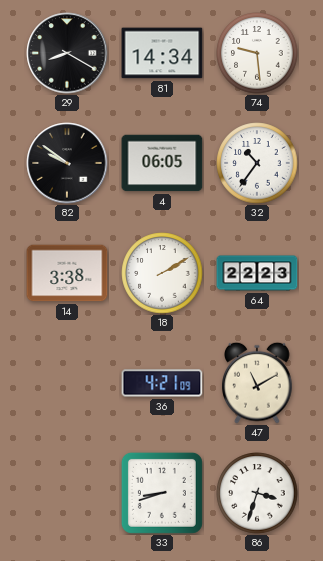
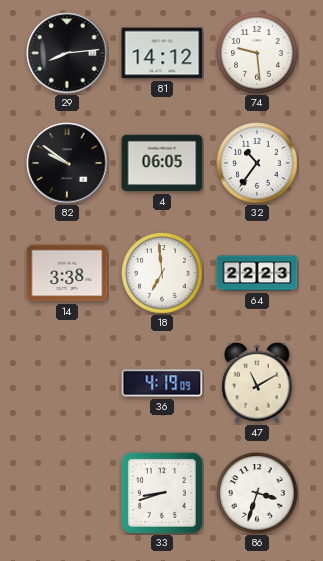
29: 8:20 -> 8:14
81: 14:34 -> 14:12
18: 2:10 -> 6:59
36: 4:21 -> 4:19
